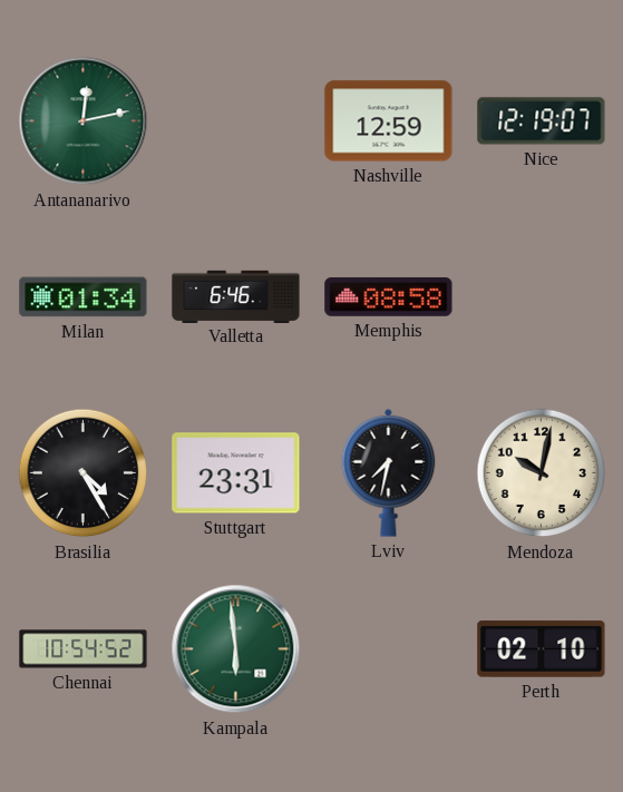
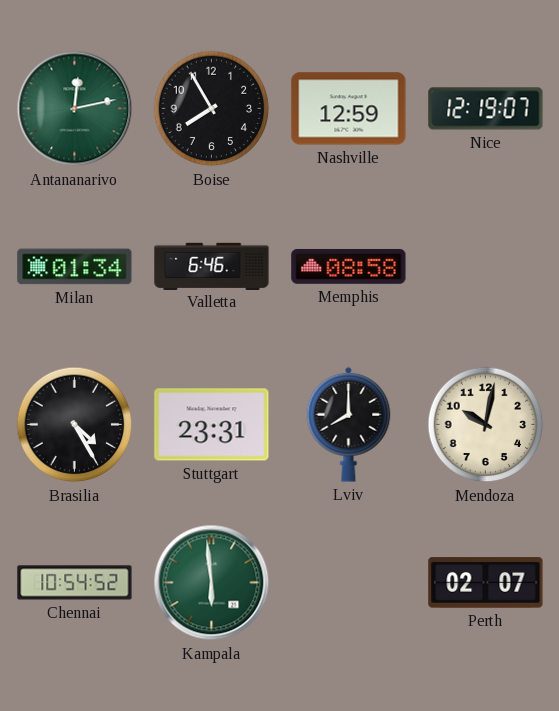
Boise: none -> 7:55
Lviv: 7:32 -> 8:00
Perth: 02:10 -> 02:07
